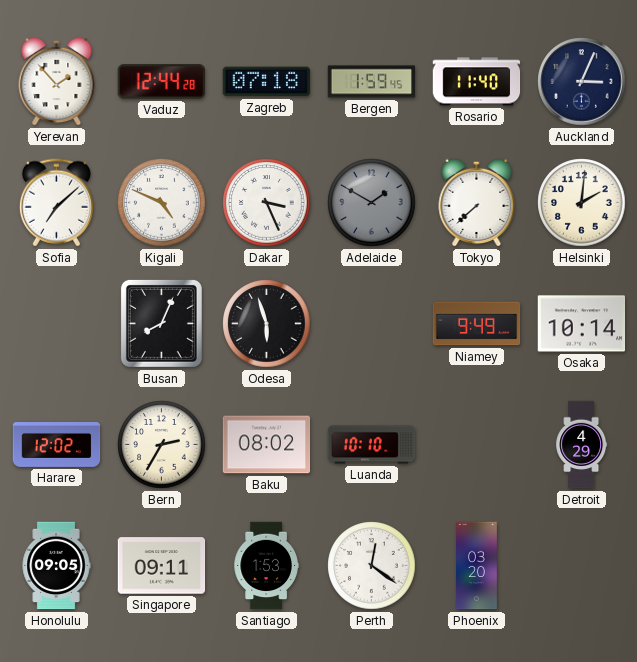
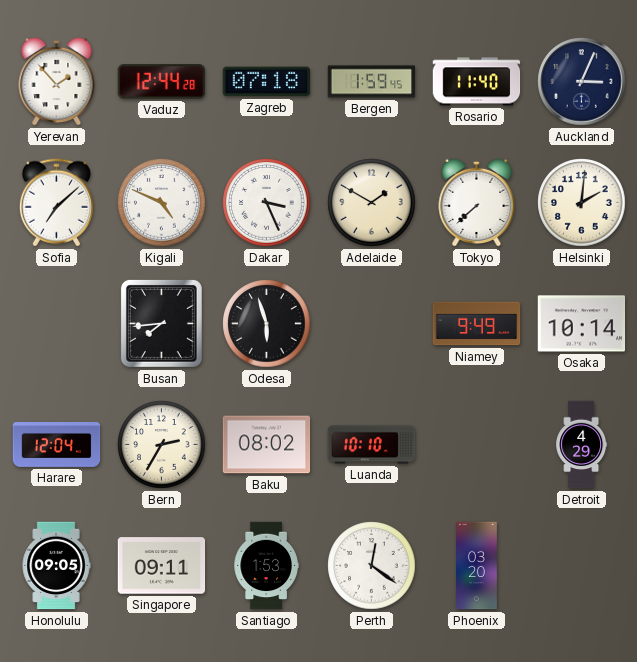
Adelaide dial: grey -> cream
Busan: 8:04 -> 7:44
Harare: 12:02 -> 12:04
